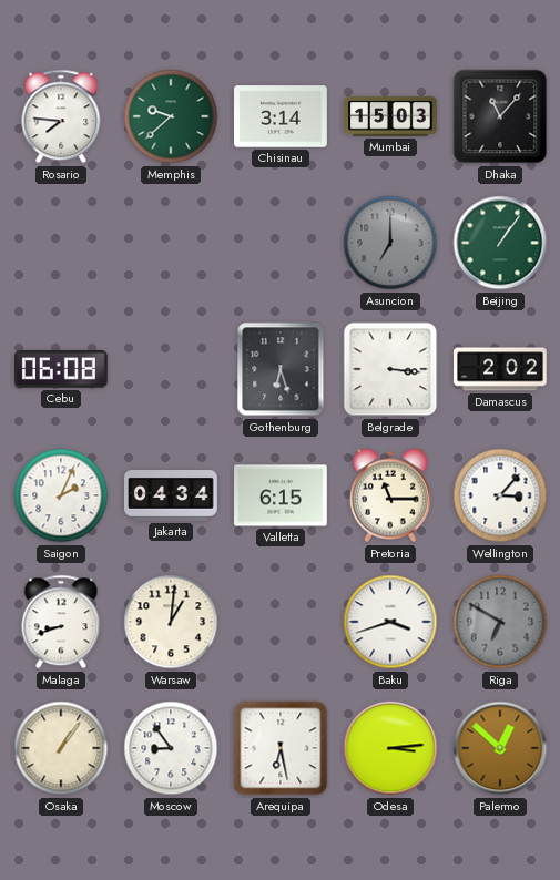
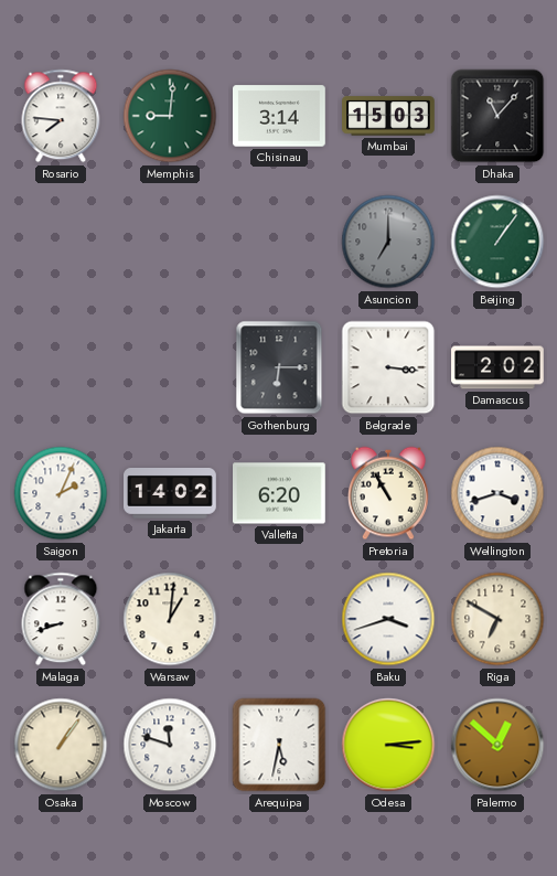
Memphis: 9:38 -> 9:01
Cebu: 06:08 -> none
Gothenburg: 6:27 -> 6:15
Jakarta: 04:34 -> 14:02
Valletta: 6:15 -> 6:20
Pretoria: 11:15 -> 10:55
Wellington: 3:07 -> 3:42
Riga dial: grey -> cream
Moscow: 8:54 -> 11:48
Arequipa: 6:28 -> 5:32
